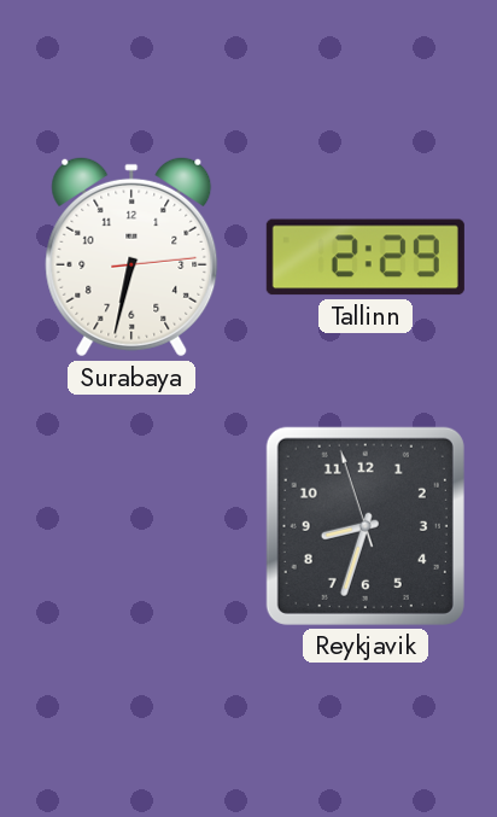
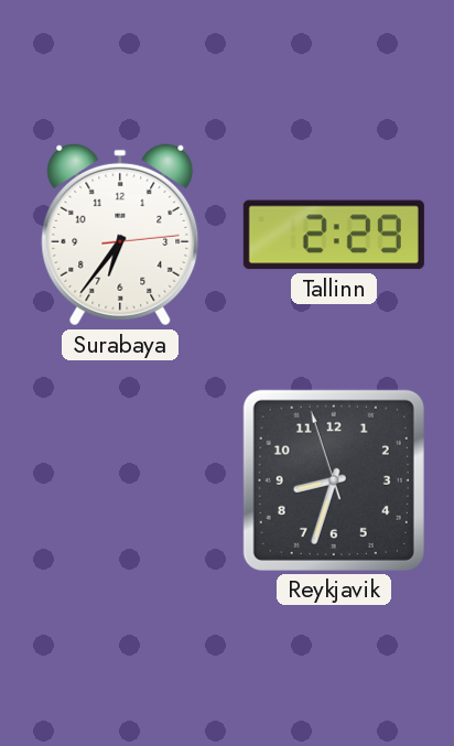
Surabaya: 6:32 -> 6:36
